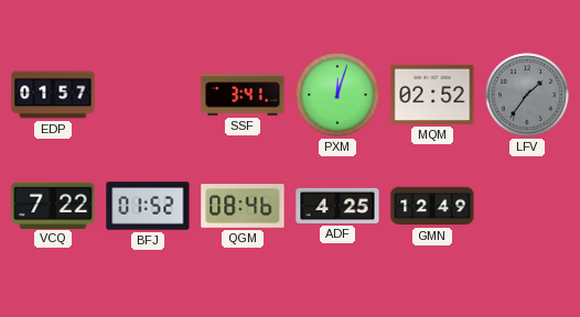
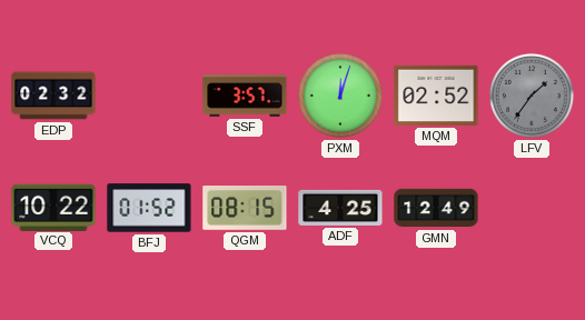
EDP: 01:57 -> 02:32
SSF: 3:41 -> 3:57
VCQ: 7:22 -> 10:22
QGM: 08:46 -> 08:15
